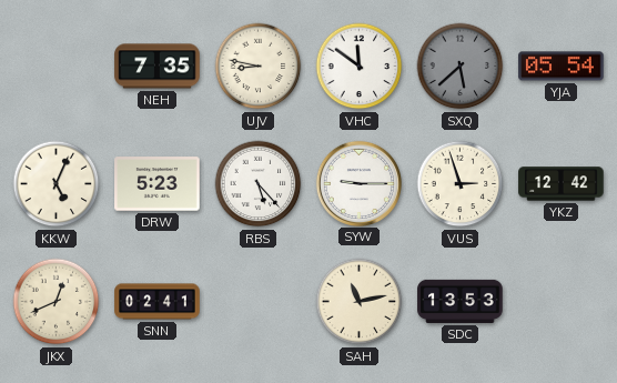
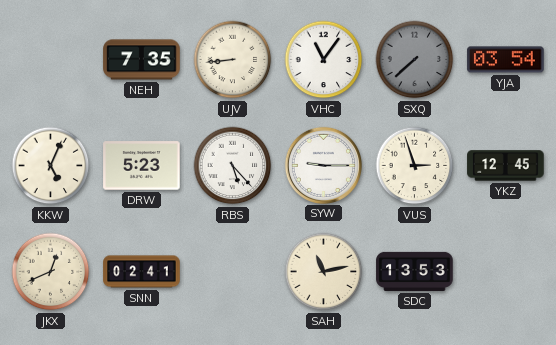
UJV: 8:47 -> 8:44
VHC: 11:51 -> 11:06
SXQ: 5:38 -> 7:38
YJA: 05:54 -> 03:54
YKZ: 12:42 -> 12:45
